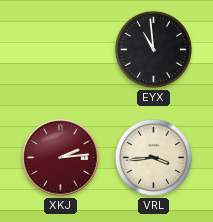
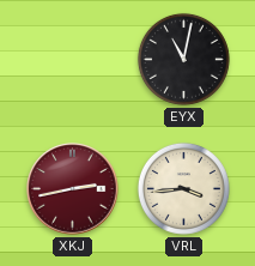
EYX: 10:59 -> 11:02
XKJ: 2:14 -> 2:43
